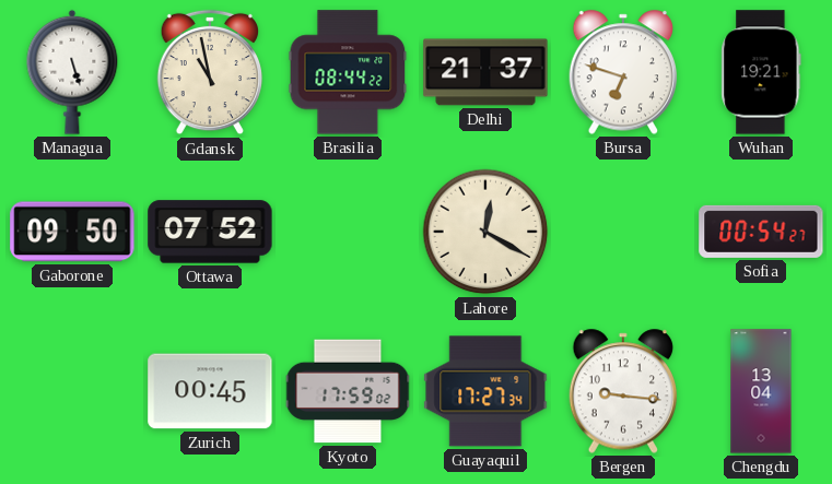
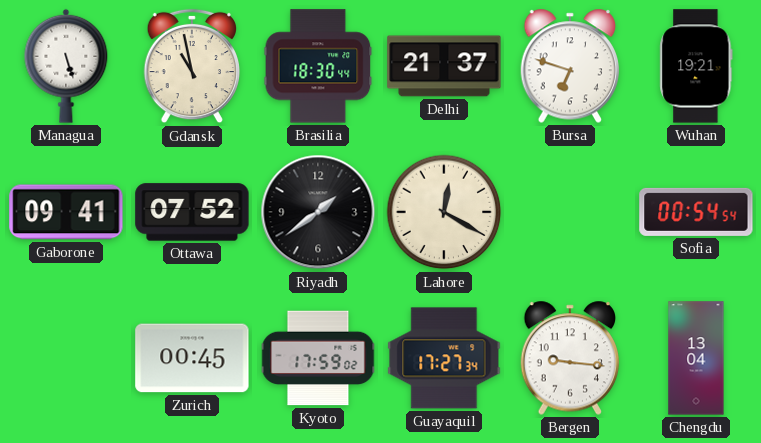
Brasilia: 08:44 -> 18:30
Gaborone: 09:50 -> 09:41
Riyadh: none -> 1:39
Sofia: 00:54:27 -> 00:54:54
